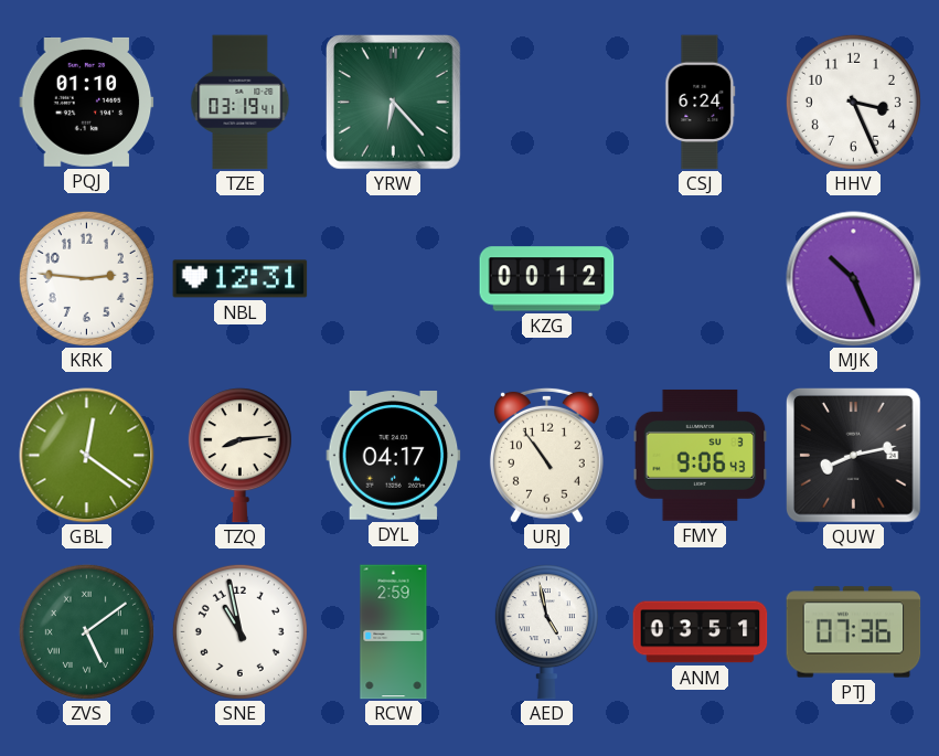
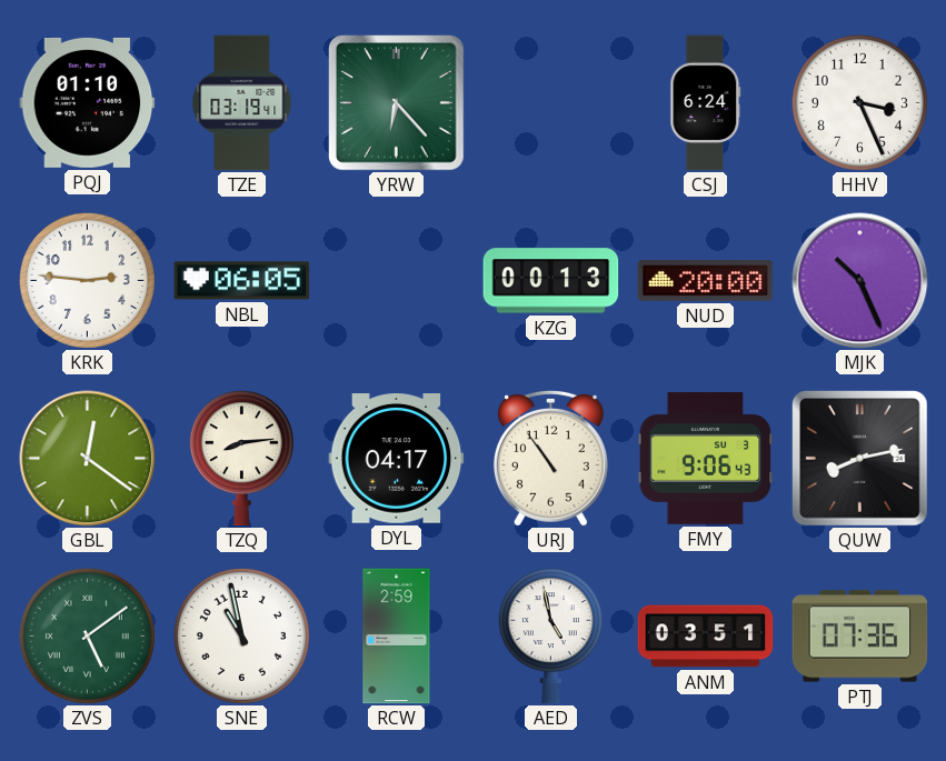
NBL: 12:31 -> 06:05
KZG: 00:12 -> 00:13
NUD: none -> 20:00
